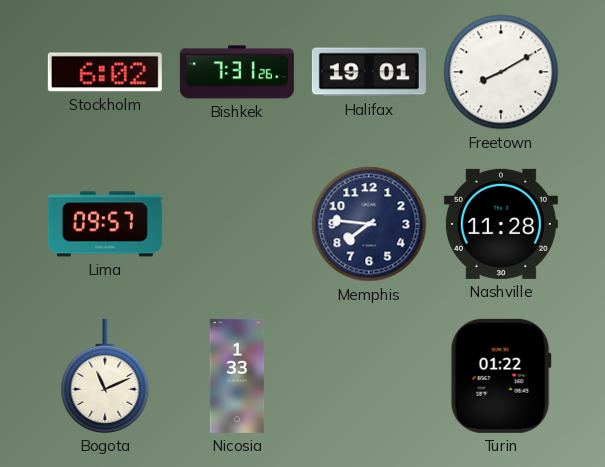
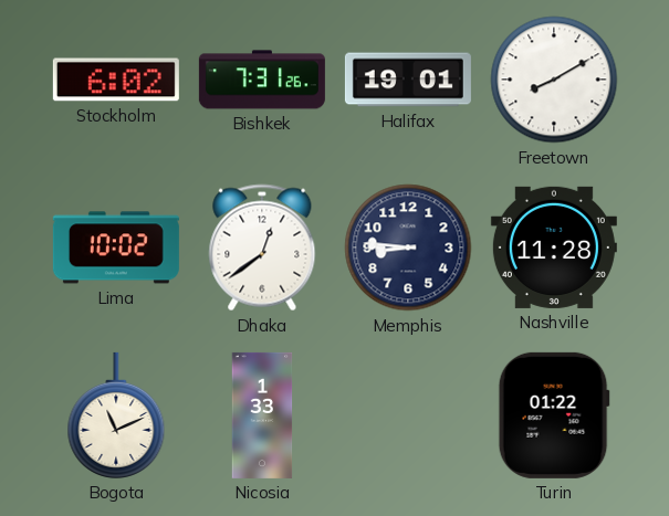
Lima: 09:57 -> 10:02
Dhaka: none -> 12:39
Memphis: 7:46 -> 8:46
